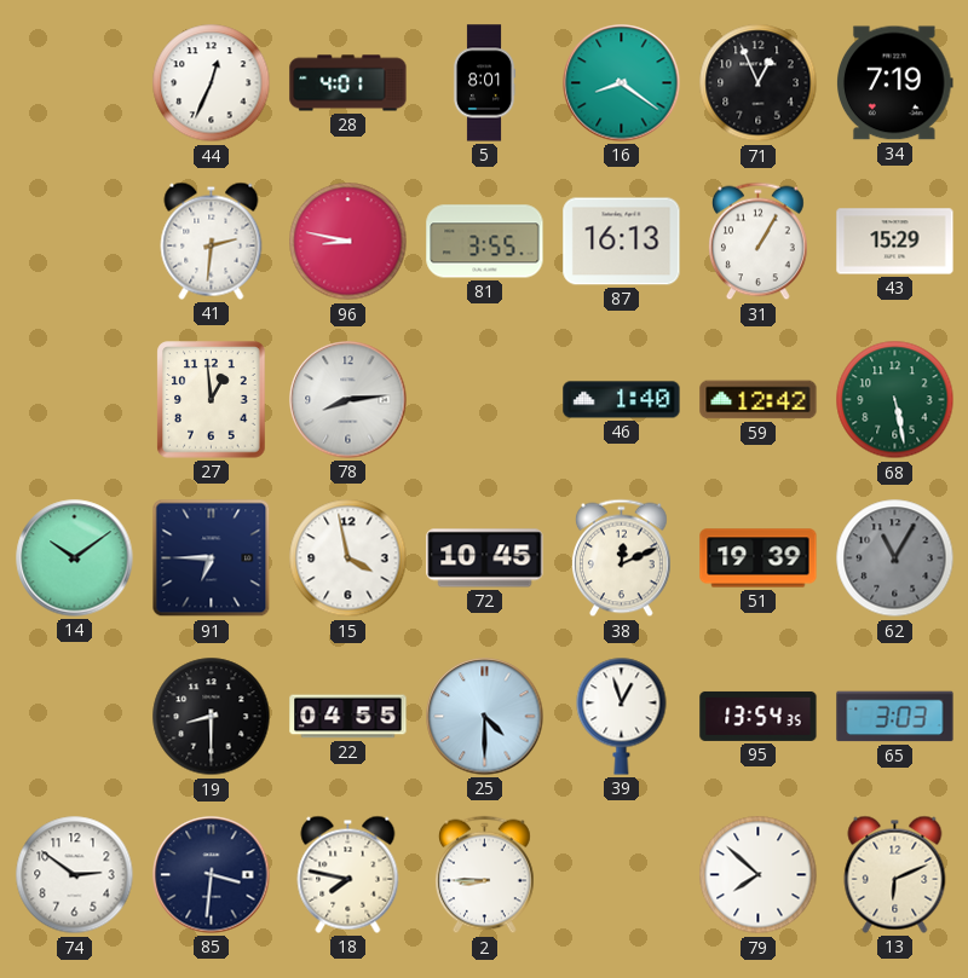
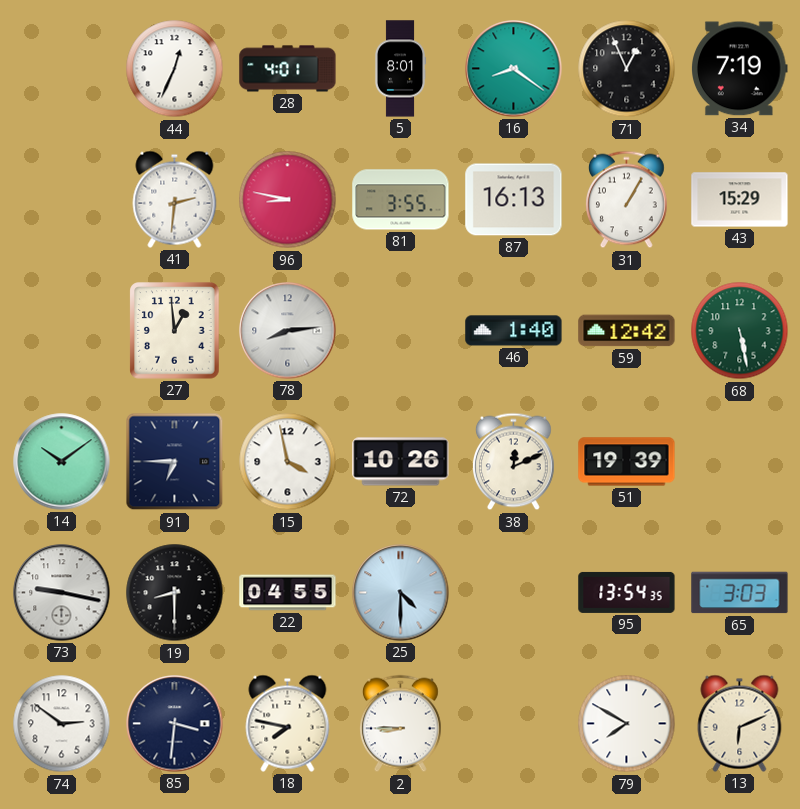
72: 10:45 -> 10:26
62: 11:05 -> none
73: none -> 9:17
39: 12:57 -> none
79: 7:52 -> 7:50
